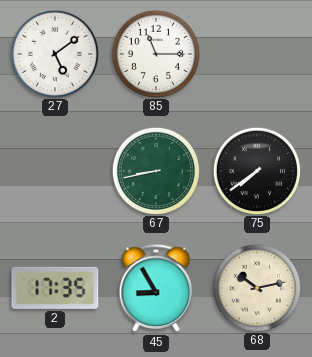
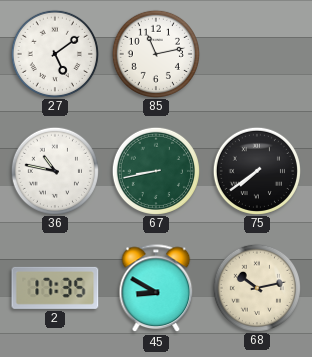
85: 11:15 -> 11:13
36: none -> 10:47
45: 8:55 -> 8:50
